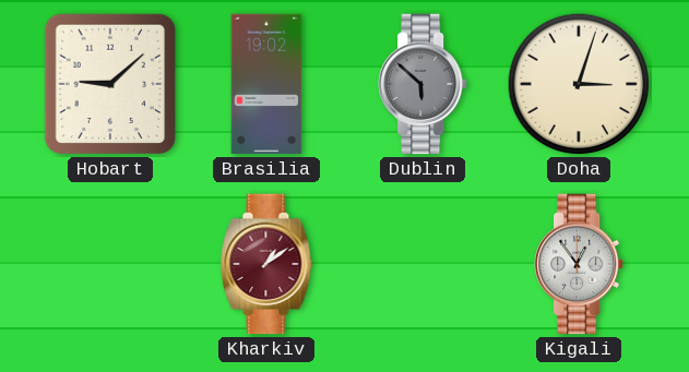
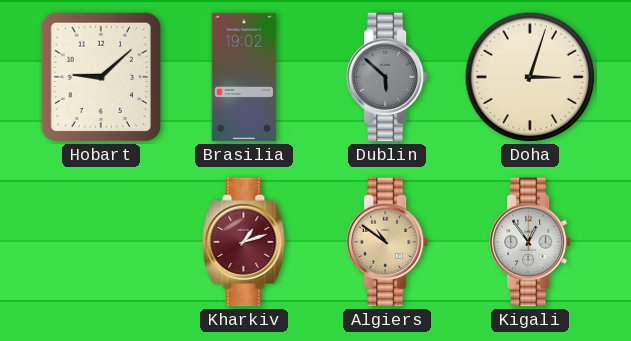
Kharkiv: 1:09 -> 1:12
Algiers: none -> 10:51
